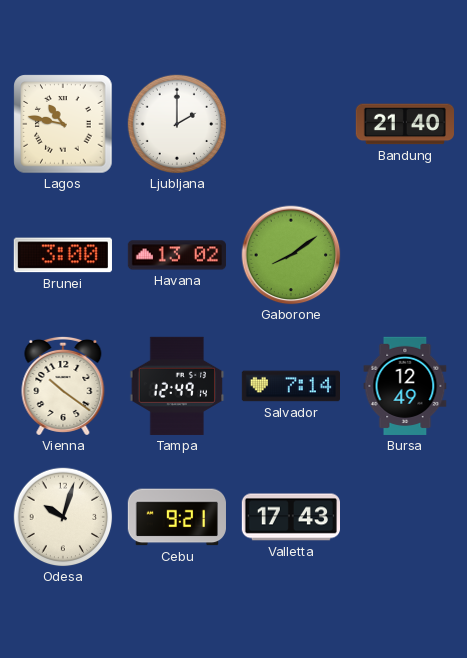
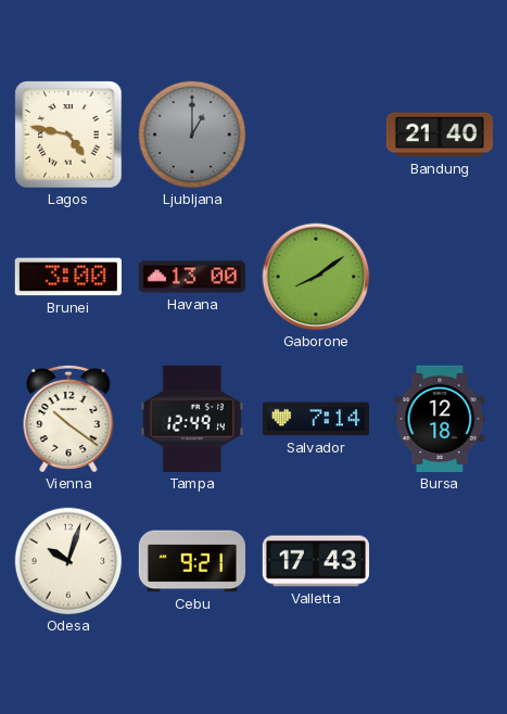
Lagos: 10:47 -> 4:47
Ljubljana: 2:00 -> 1:00
Ljubljana dial: white -> grey
Havana: 13:02 -> 13:00
Bursa: 12:49 -> 12:18
